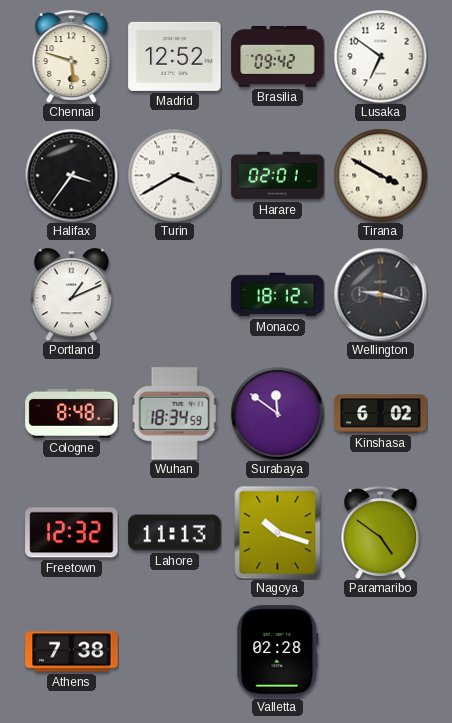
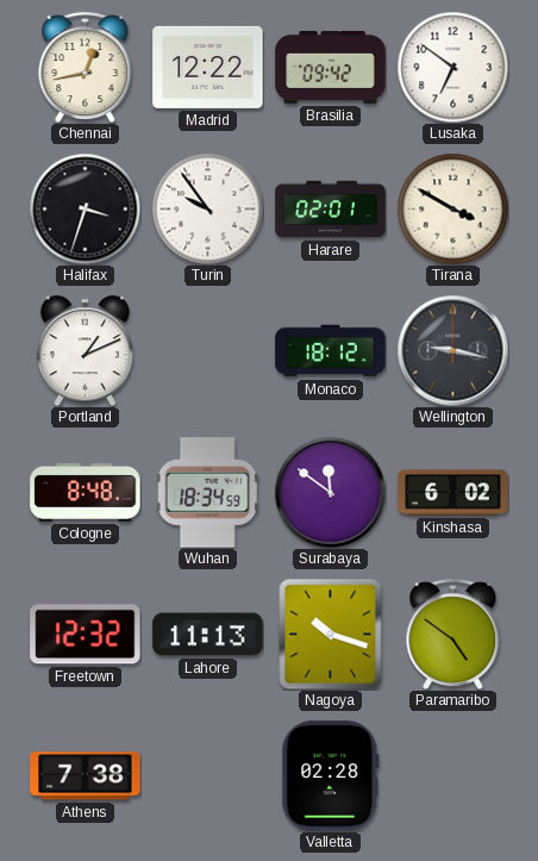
Chennai: 5:48 -> 12:43
Madrid: 12:52 -> 12:22
Halifax: 3:36 -> 3:33
Turin: 3:40 -> 9:54
